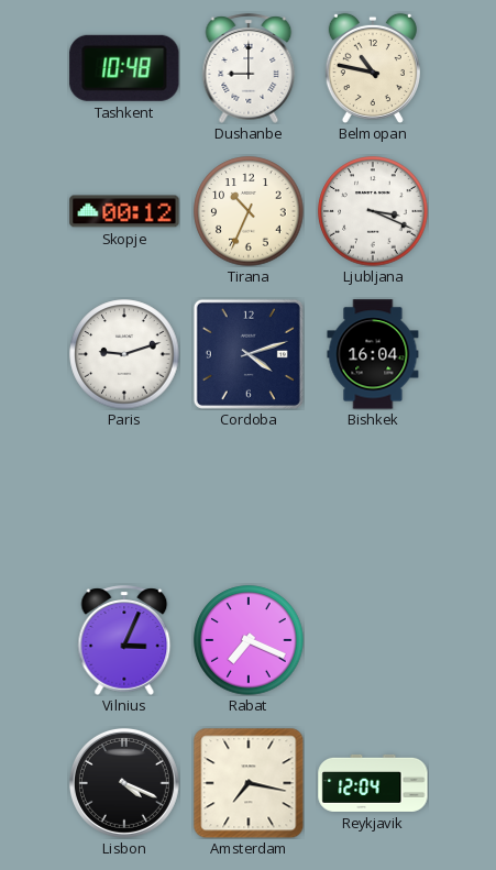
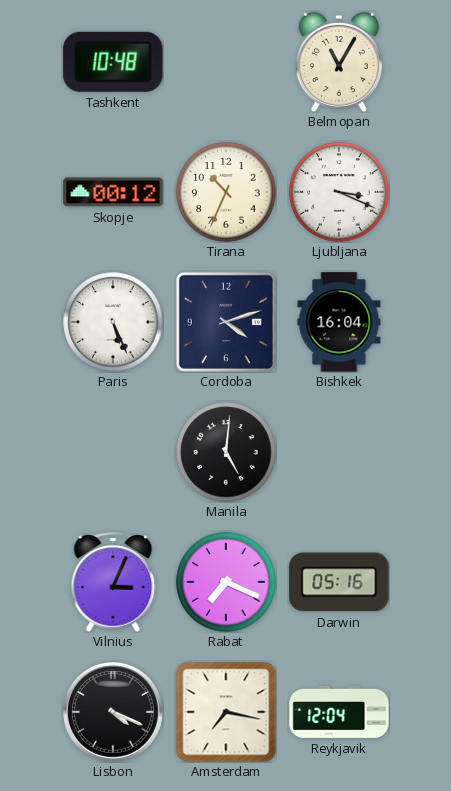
Dushanbe: 9:00 -> none
Belmopan: 10:47 -> 11:05
Paris: 9:12 -> 5:26
Manila: none -> 5:01
Darwin: none -> 05:16
